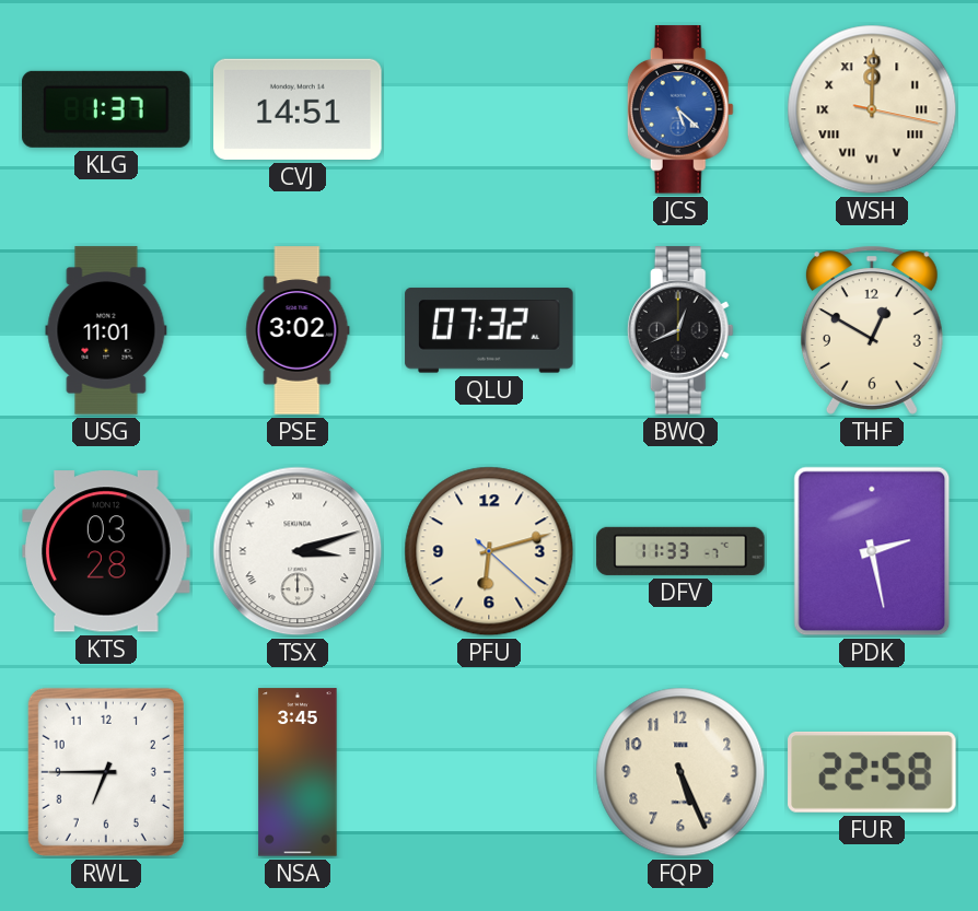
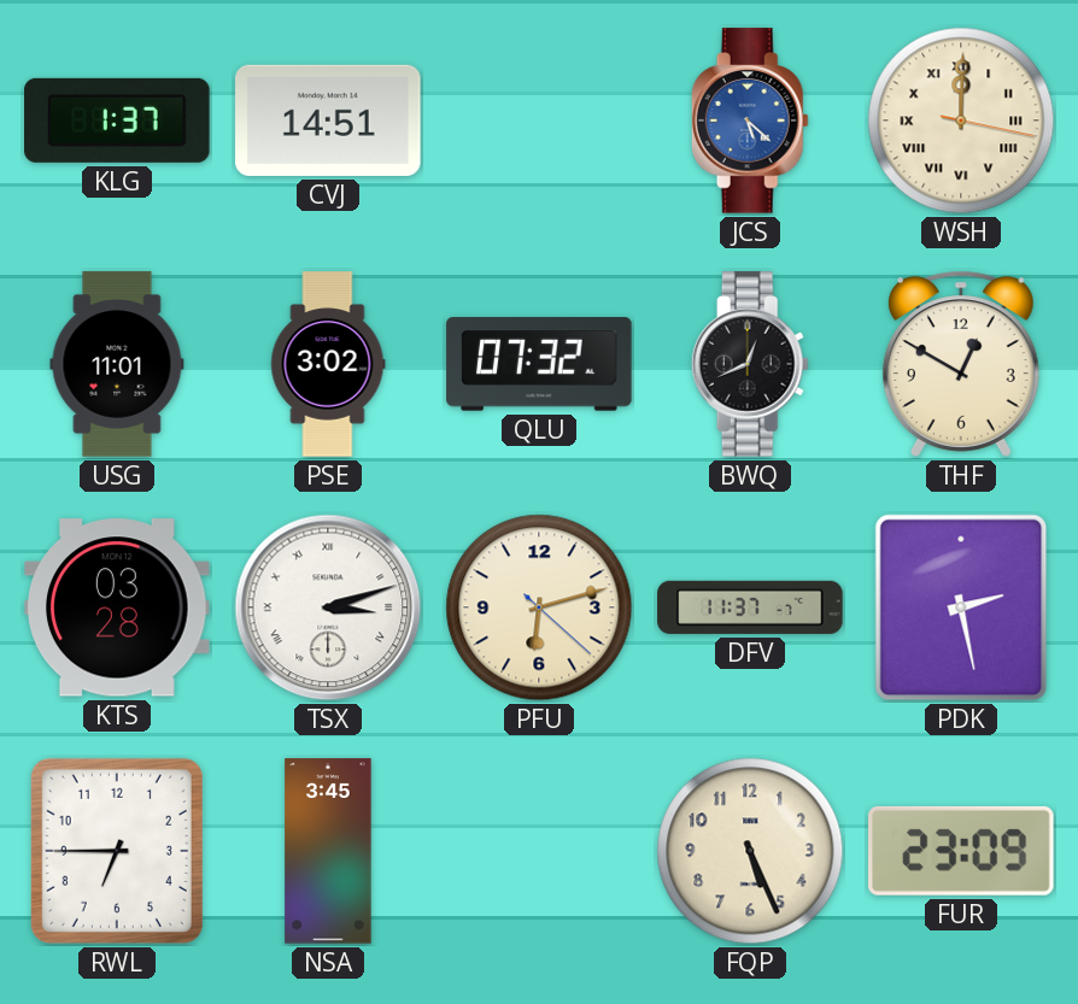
DFV: 11:33 -> 11:37
FUR: 22:58 -> 23:09
